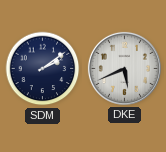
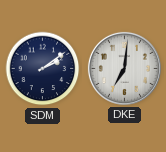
DKE: 5:41 -> 7:01
